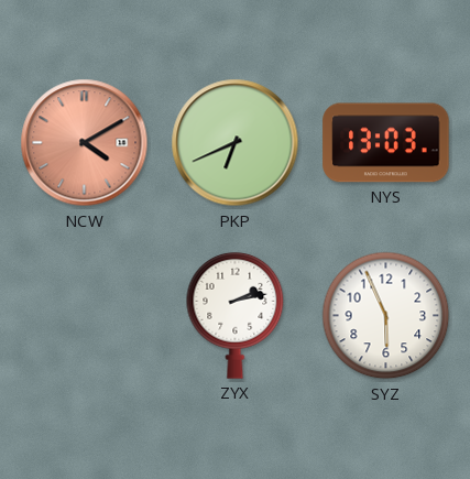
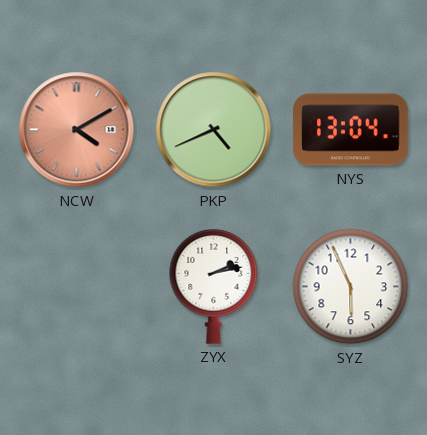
PKP: 6:41 -> 4:41
NYS: 13:03 -> 13:04
